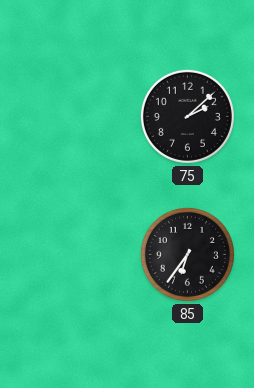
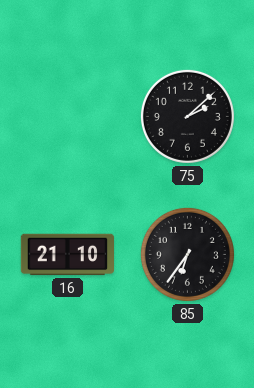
16: none -> 21:10
